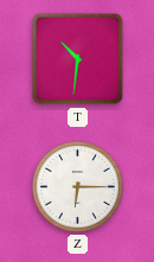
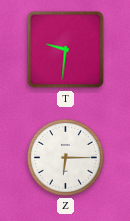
T: 10:31 -> 9:31
